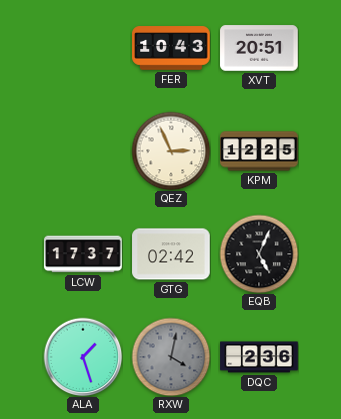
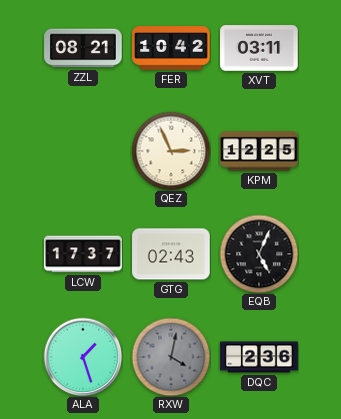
ZZL: none -> 08:21
FER: 10:43 -> 10:42
XVT: 20:51 -> 03:11
GTG: 02:42 -> 02:43
